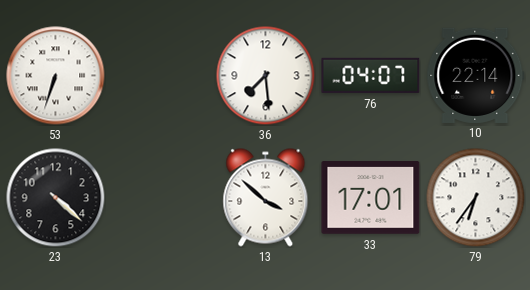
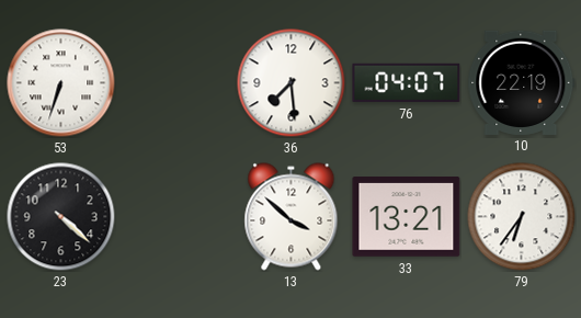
10: 22:14 -> 22:19
33: 17:01 -> 13:21
